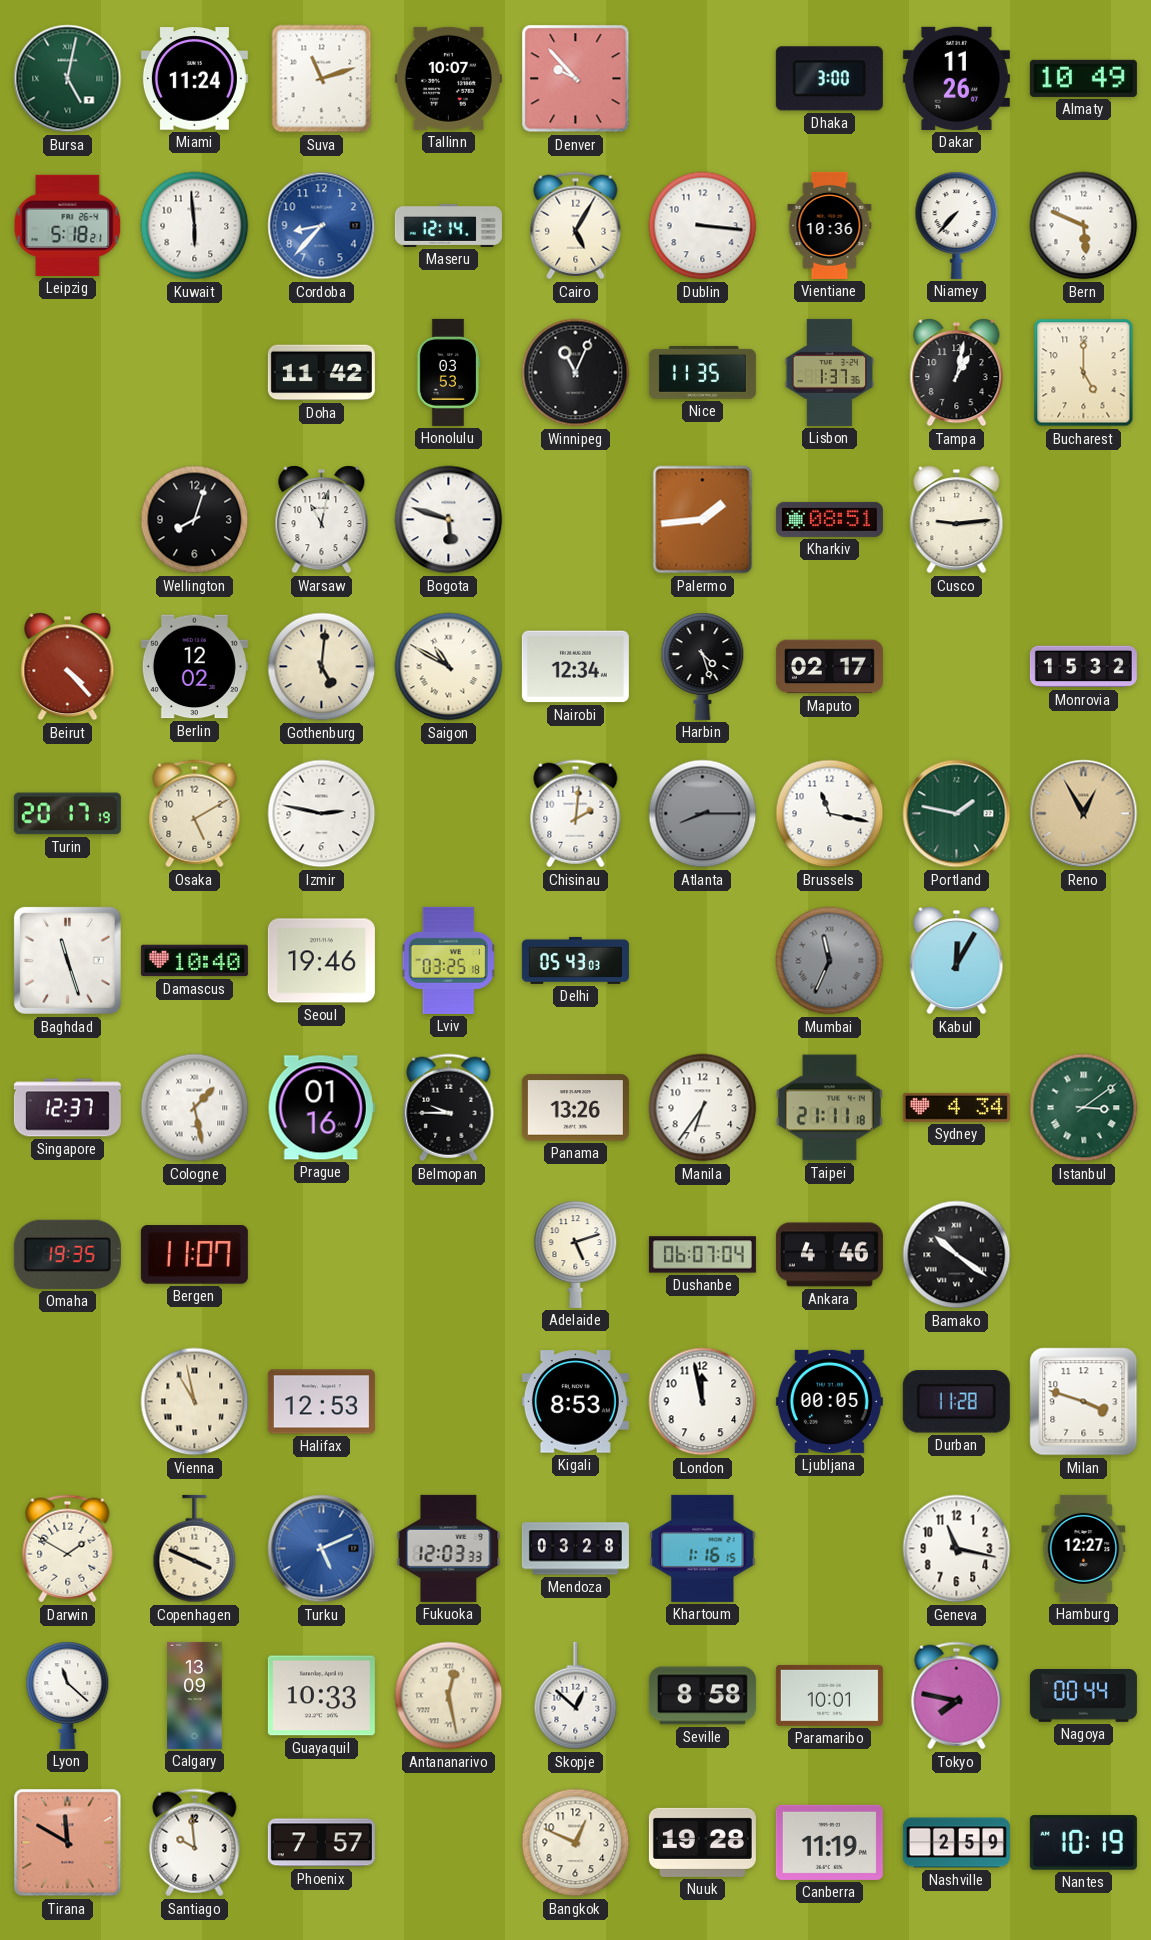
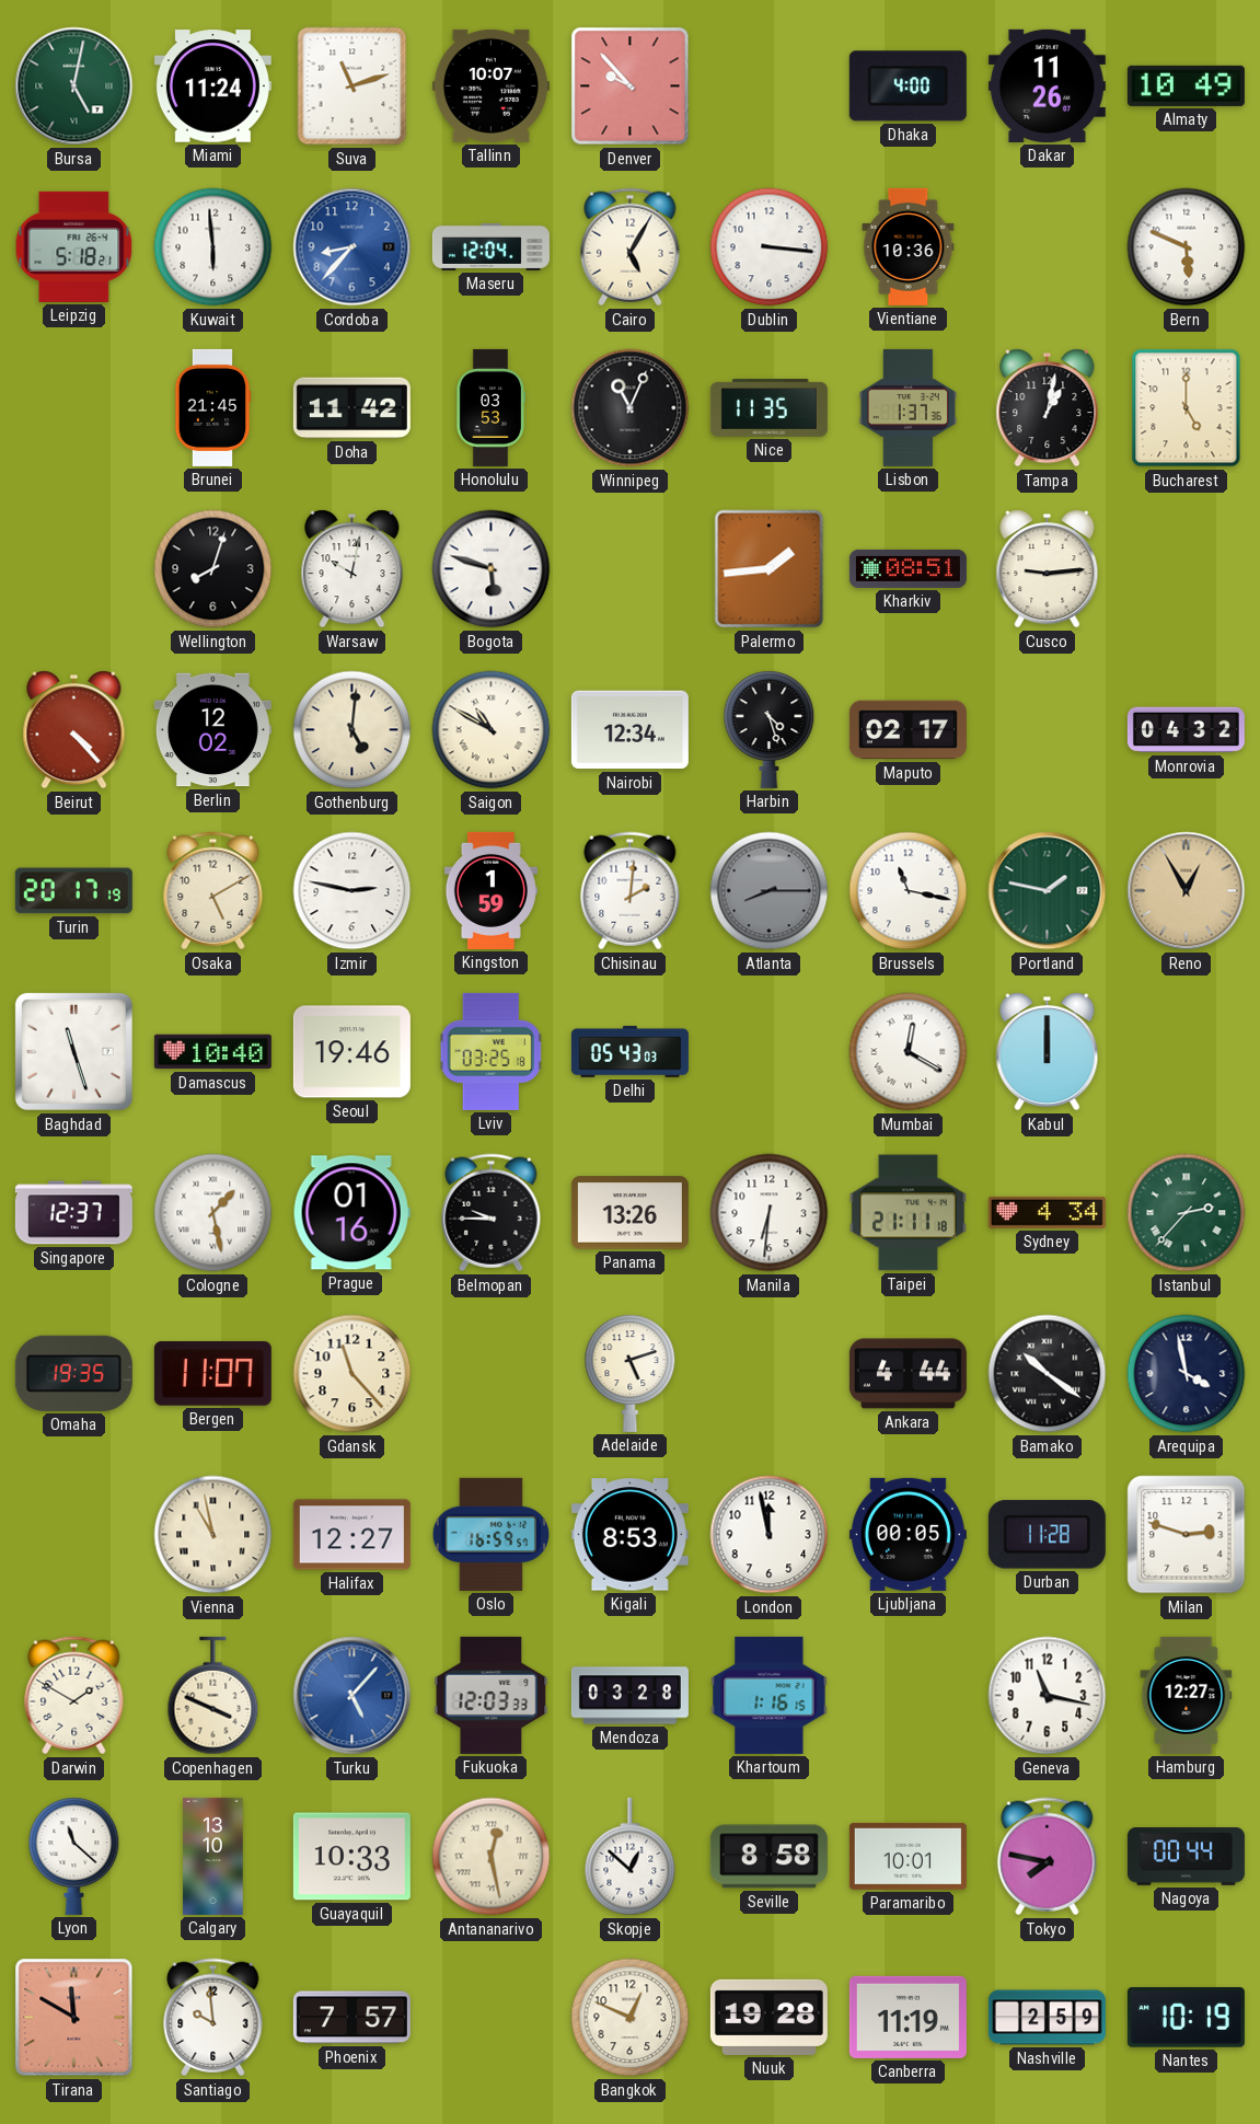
Dhaka: 3:00 -> 4:00
Maseru: 12:14 -> 12:04
Niamey: 7:37 -> none
Brunei: none -> 21:45
Warsaw: 11:02 -> 10:02
Monrovia: 15:32 -> 04:32
Kingston: none -> 1:59
Mumbai: 11:34 -> 12:20
Mumbai dial: grey -> white
Kabul: 12:05 -> 12:00
Manila: 6:36 -> 6:31
Istanbul: 3:09 -> 2:37
Gdansk: none -> 11:23
Dushanbe: 06:07 -> none
Ankara: 4:46 -> 4:44
Arequipa: none -> 3:58
Halifax: 12:53 -> 12:27
Oslo: none -> 16:59
Milan: 3:48 -> 2:48
Turku: 5:11 -> 5:07
Calgary: 13:09 -> 13:10
